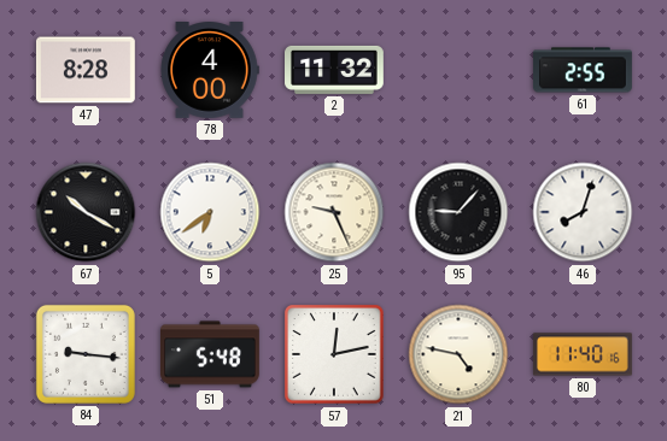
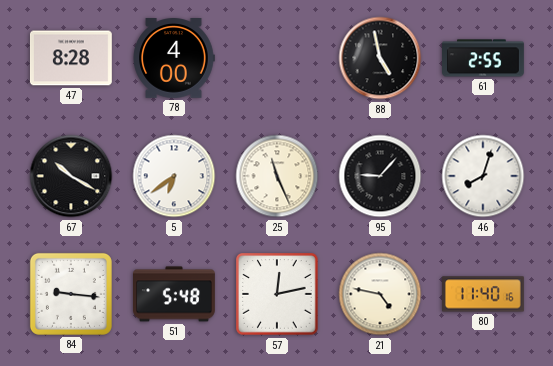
2: 11:32 -> none
88: none -> 4:58
25: 9:26 -> 11:26
